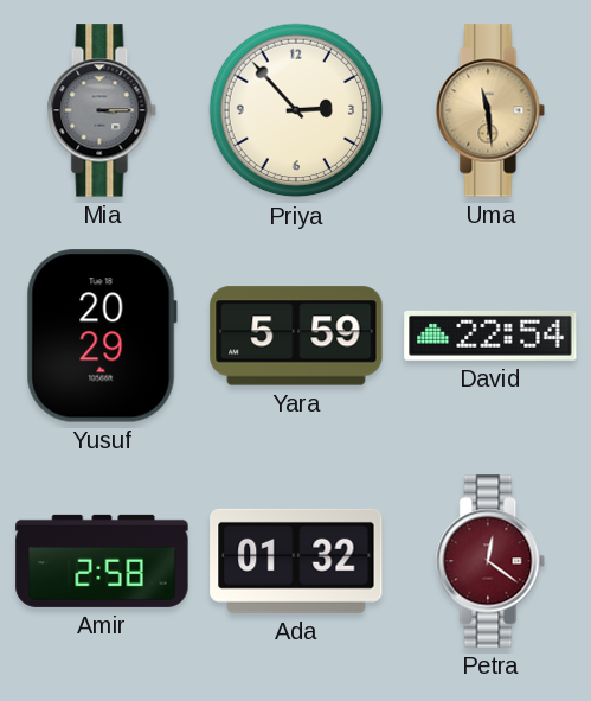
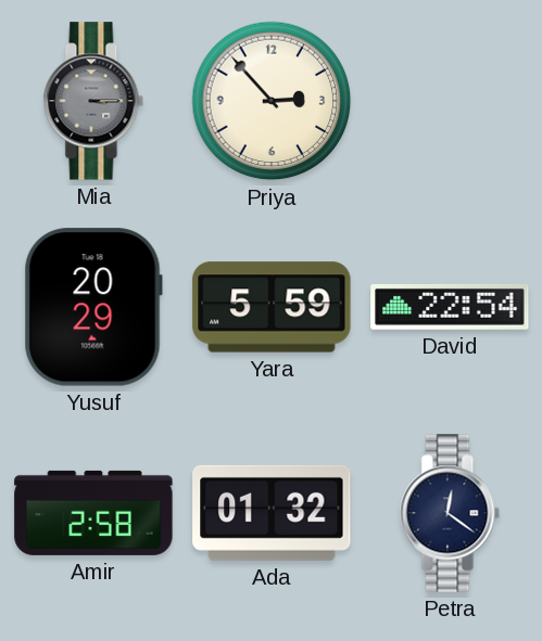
Uma: 11:29 -> none
Petra dial: burgundy -> navy
